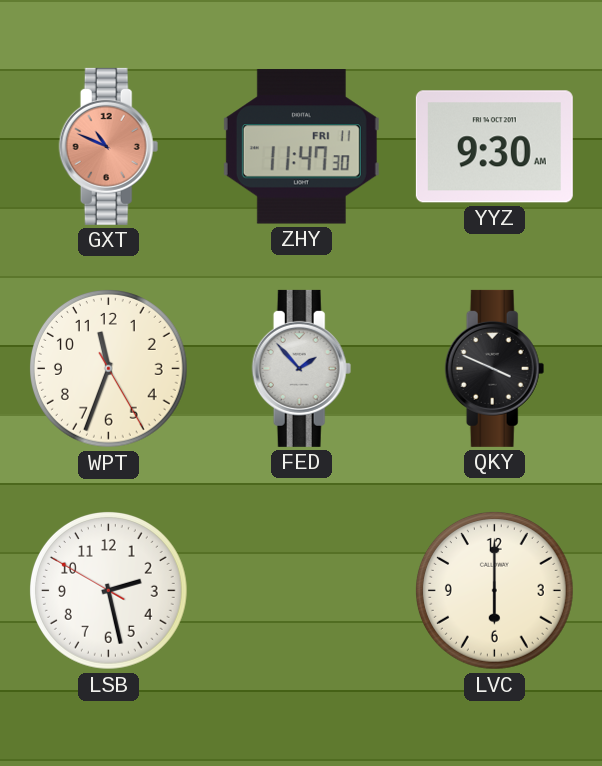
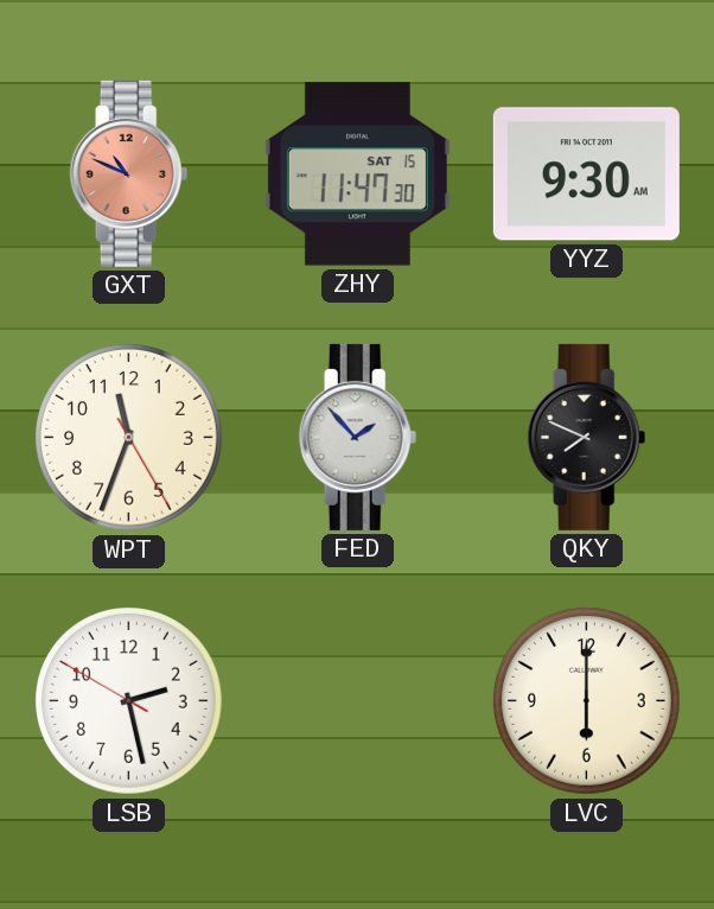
ZHY date: FRI 11 -> SAT 15
QKY: 3:49 -> 7:49
